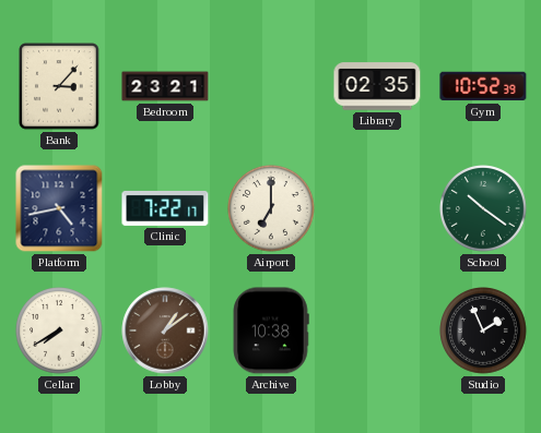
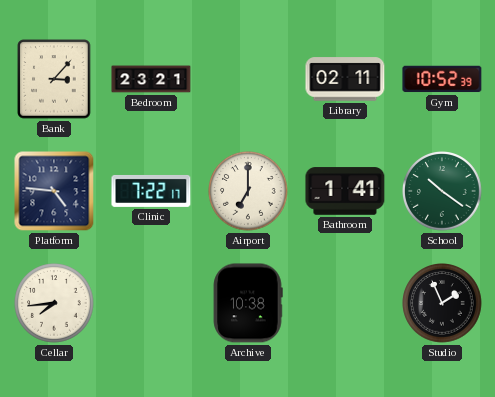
Library: 02:35 -> 02:11
Platform: 4:43 -> 4:46
Bathroom: none -> 1:41
Cellar: 7:40 -> 7:44
Lobby: 1:09 -> none
